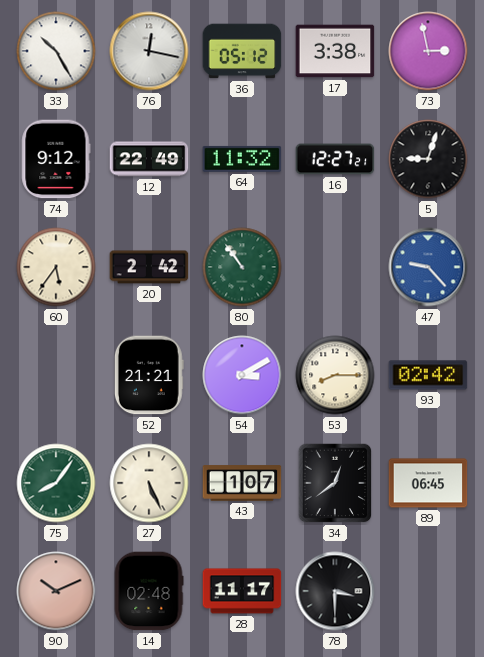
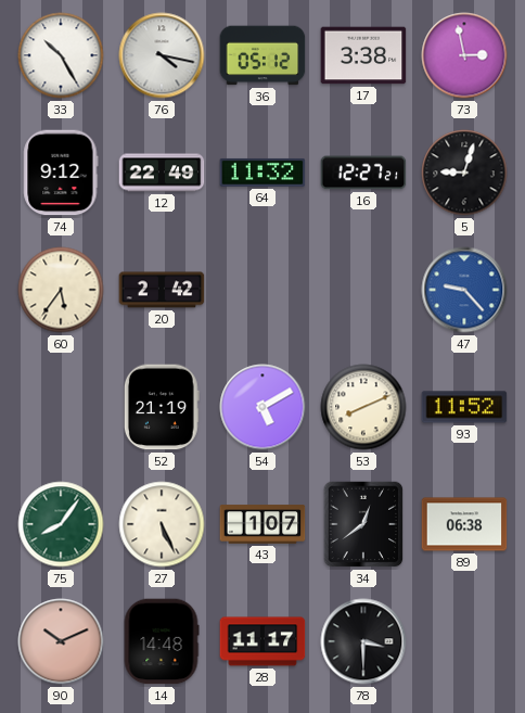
76: 12:17 -> 4:17
80: 10:54 -> none
52: 21:21 -> 21:19
54: 3:10 -> 5:10
53: 8:15 -> 8:11
93: 02:42 -> 11:52
89: 06:45 -> 06:38
14: 02:48 -> 14:48
